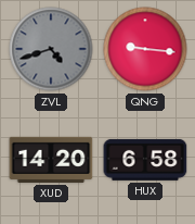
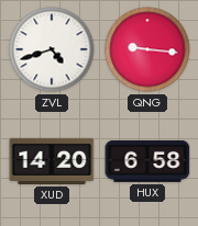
ZVL dial: grey -> white
